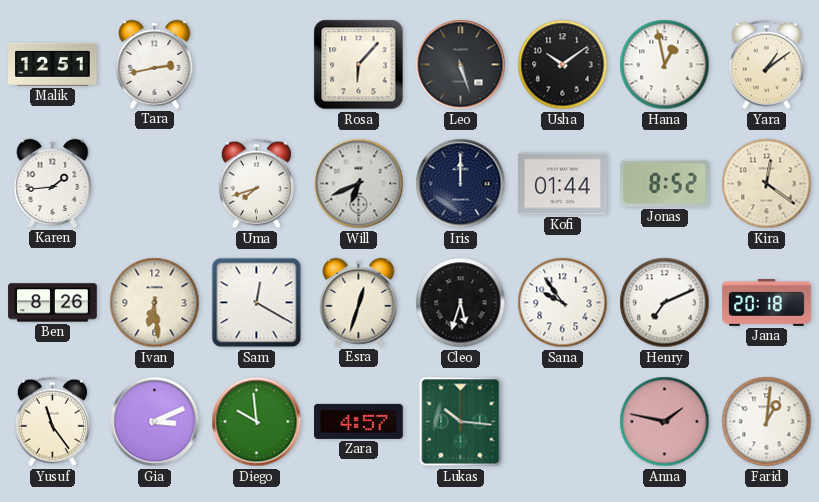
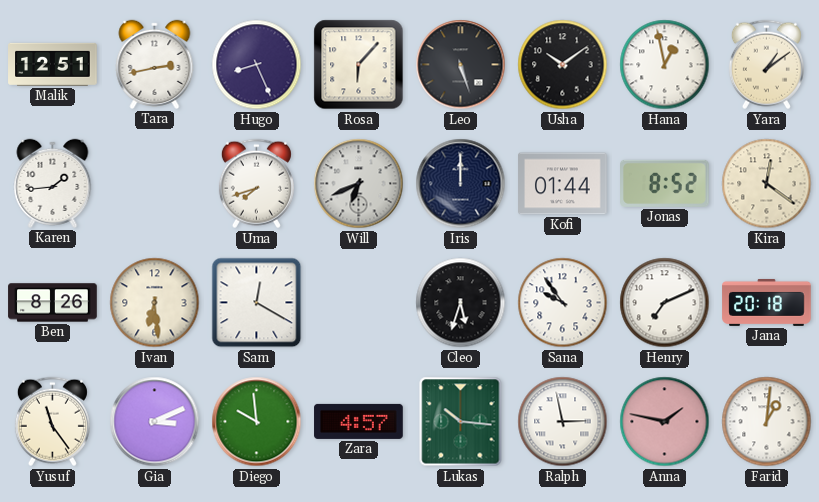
Hugo: none -> 8:26
Esra: 12:33 -> none
Ralph: none -> 2:58
